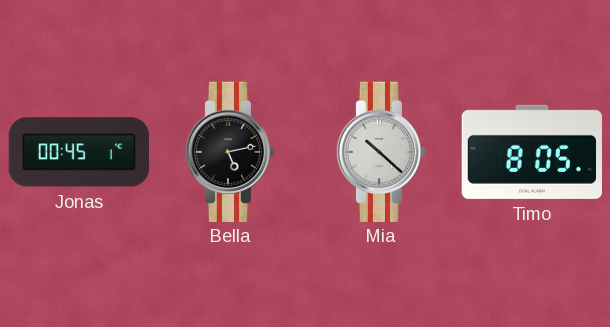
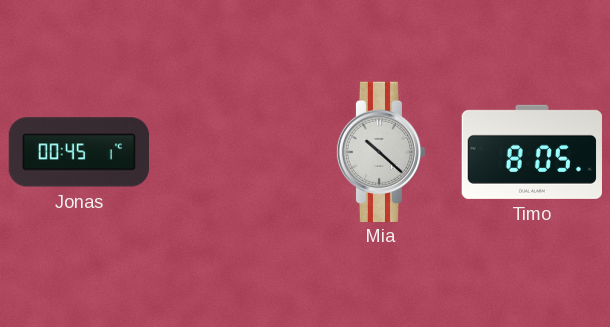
Bella: 5:13 -> none
